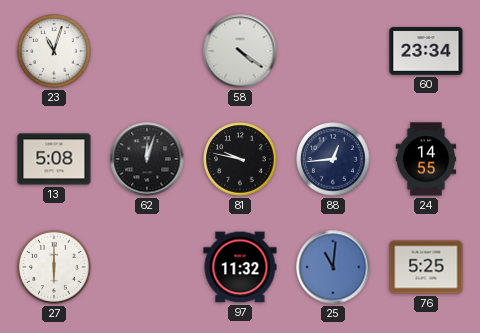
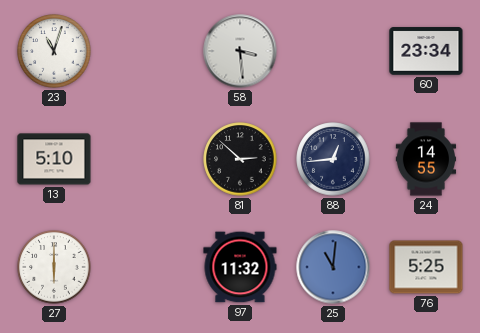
58: 4:21 -> 3:29
13: 5:08 -> 5:10
62: 12:03 -> none
81: 9:47 -> 2:52
